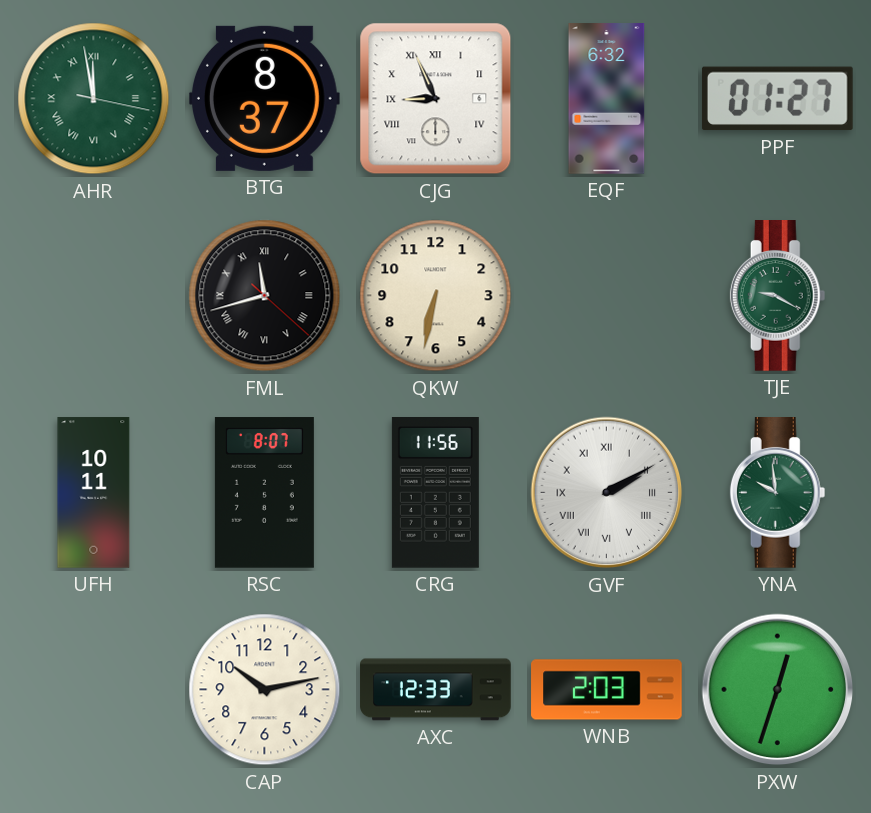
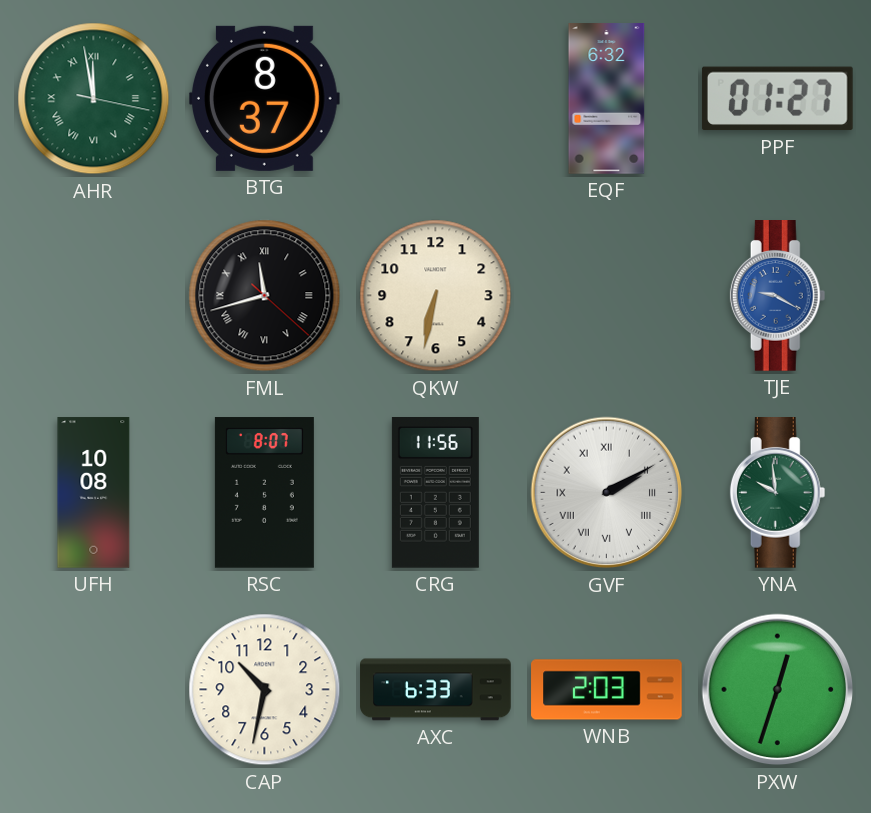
CJG: 8:56 -> none
TJE dial: green -> blue
UFH: 10:11 -> 10:08
CAP: 10:13 -> 10:32
AXC: 12:33 -> 6:33
